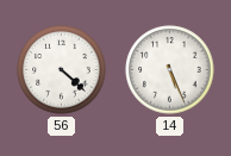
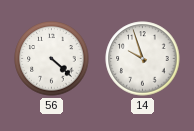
14: 5:26 -> 9:57
